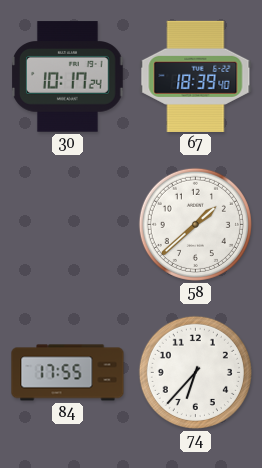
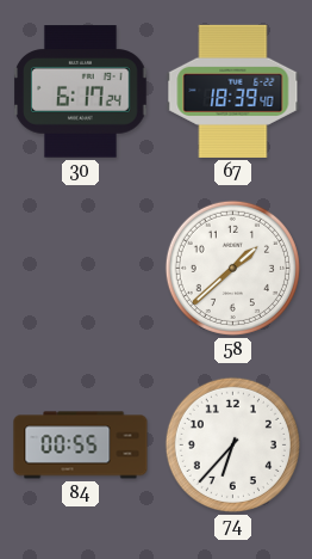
30: 10:17 -> 6:17
84: 17:55 -> 00:55
